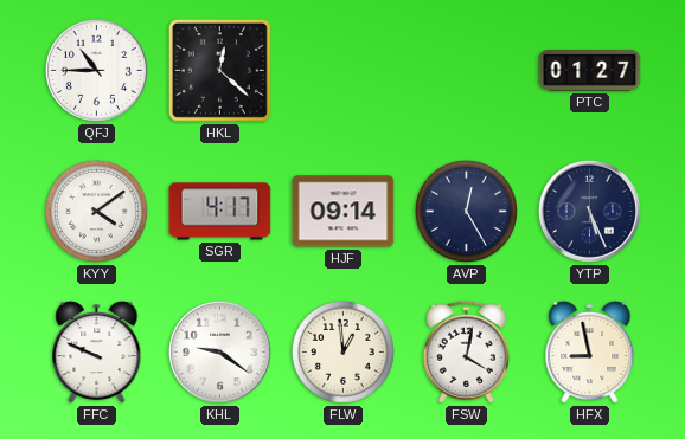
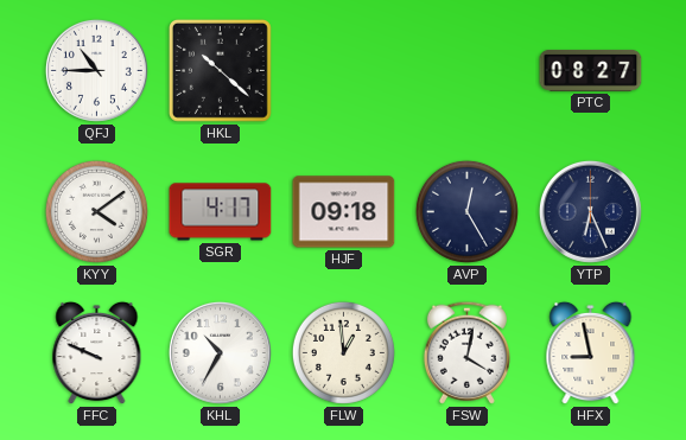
HKL: 12:22 -> 10:22
PTC: 01:27 -> 08:27
HJF: 09:14 -> 09:18
YTP: 5:26 -> 6:26
KHL: 9:21 -> 10:35
